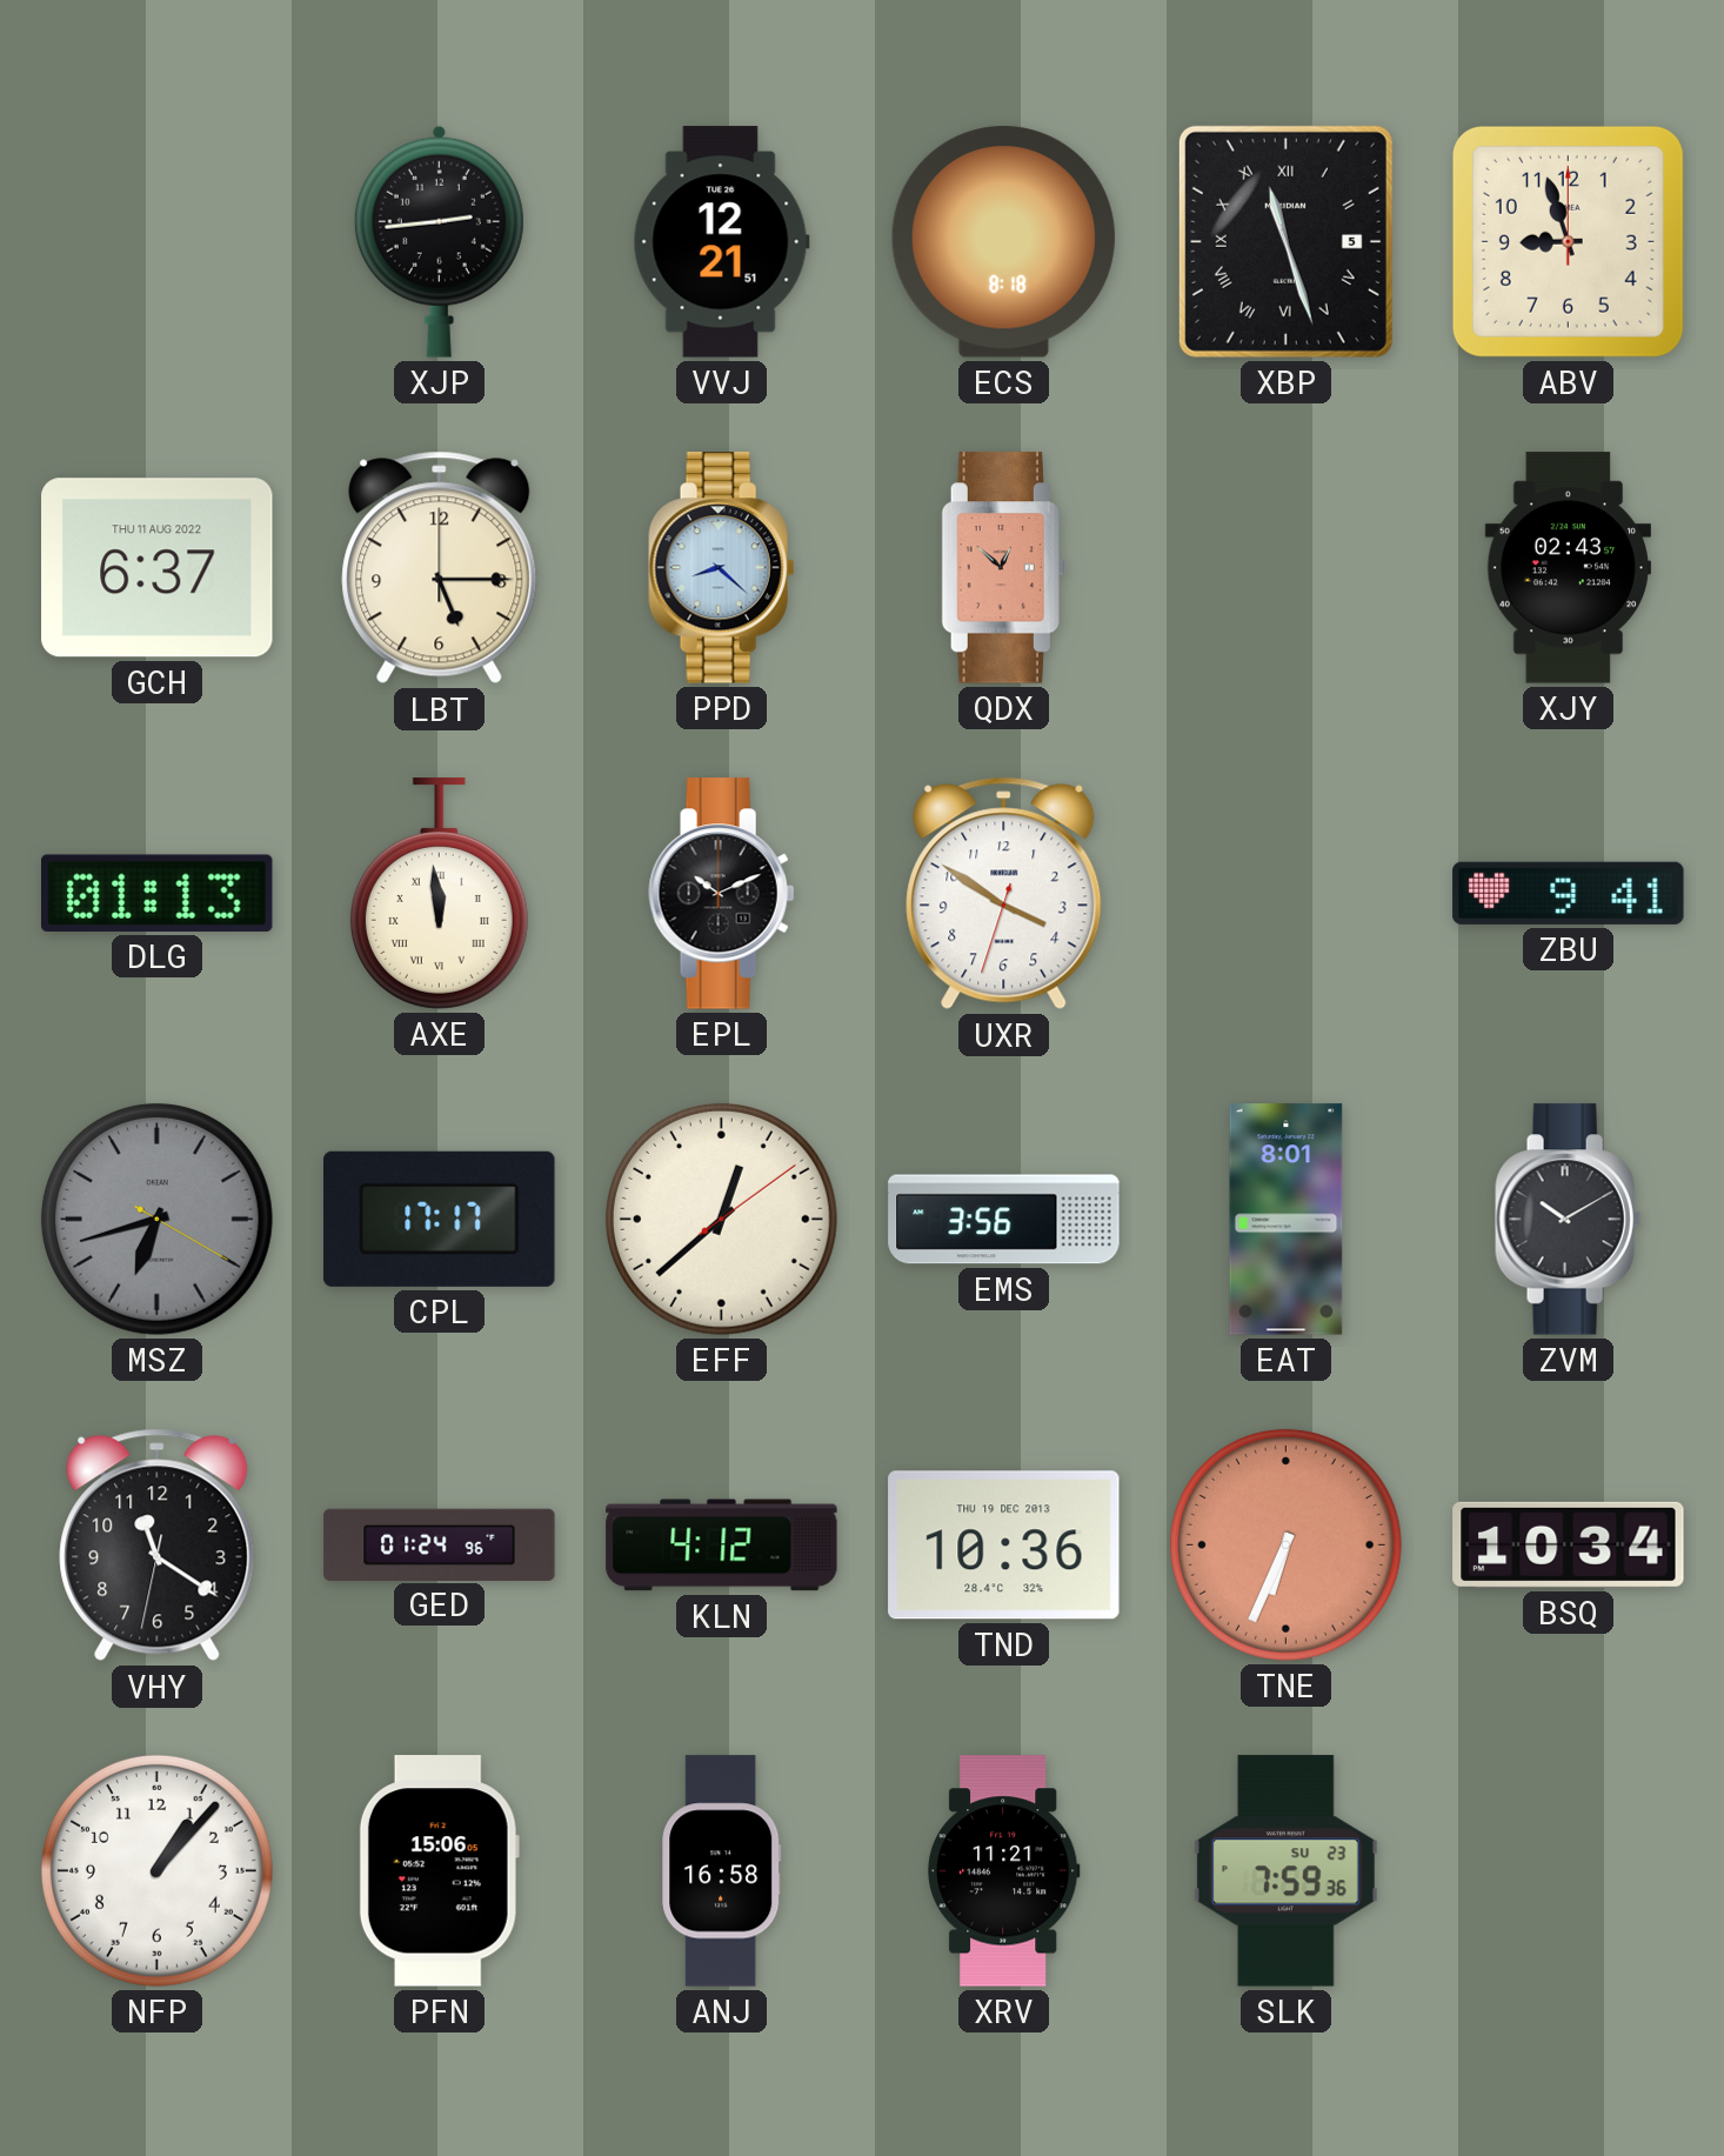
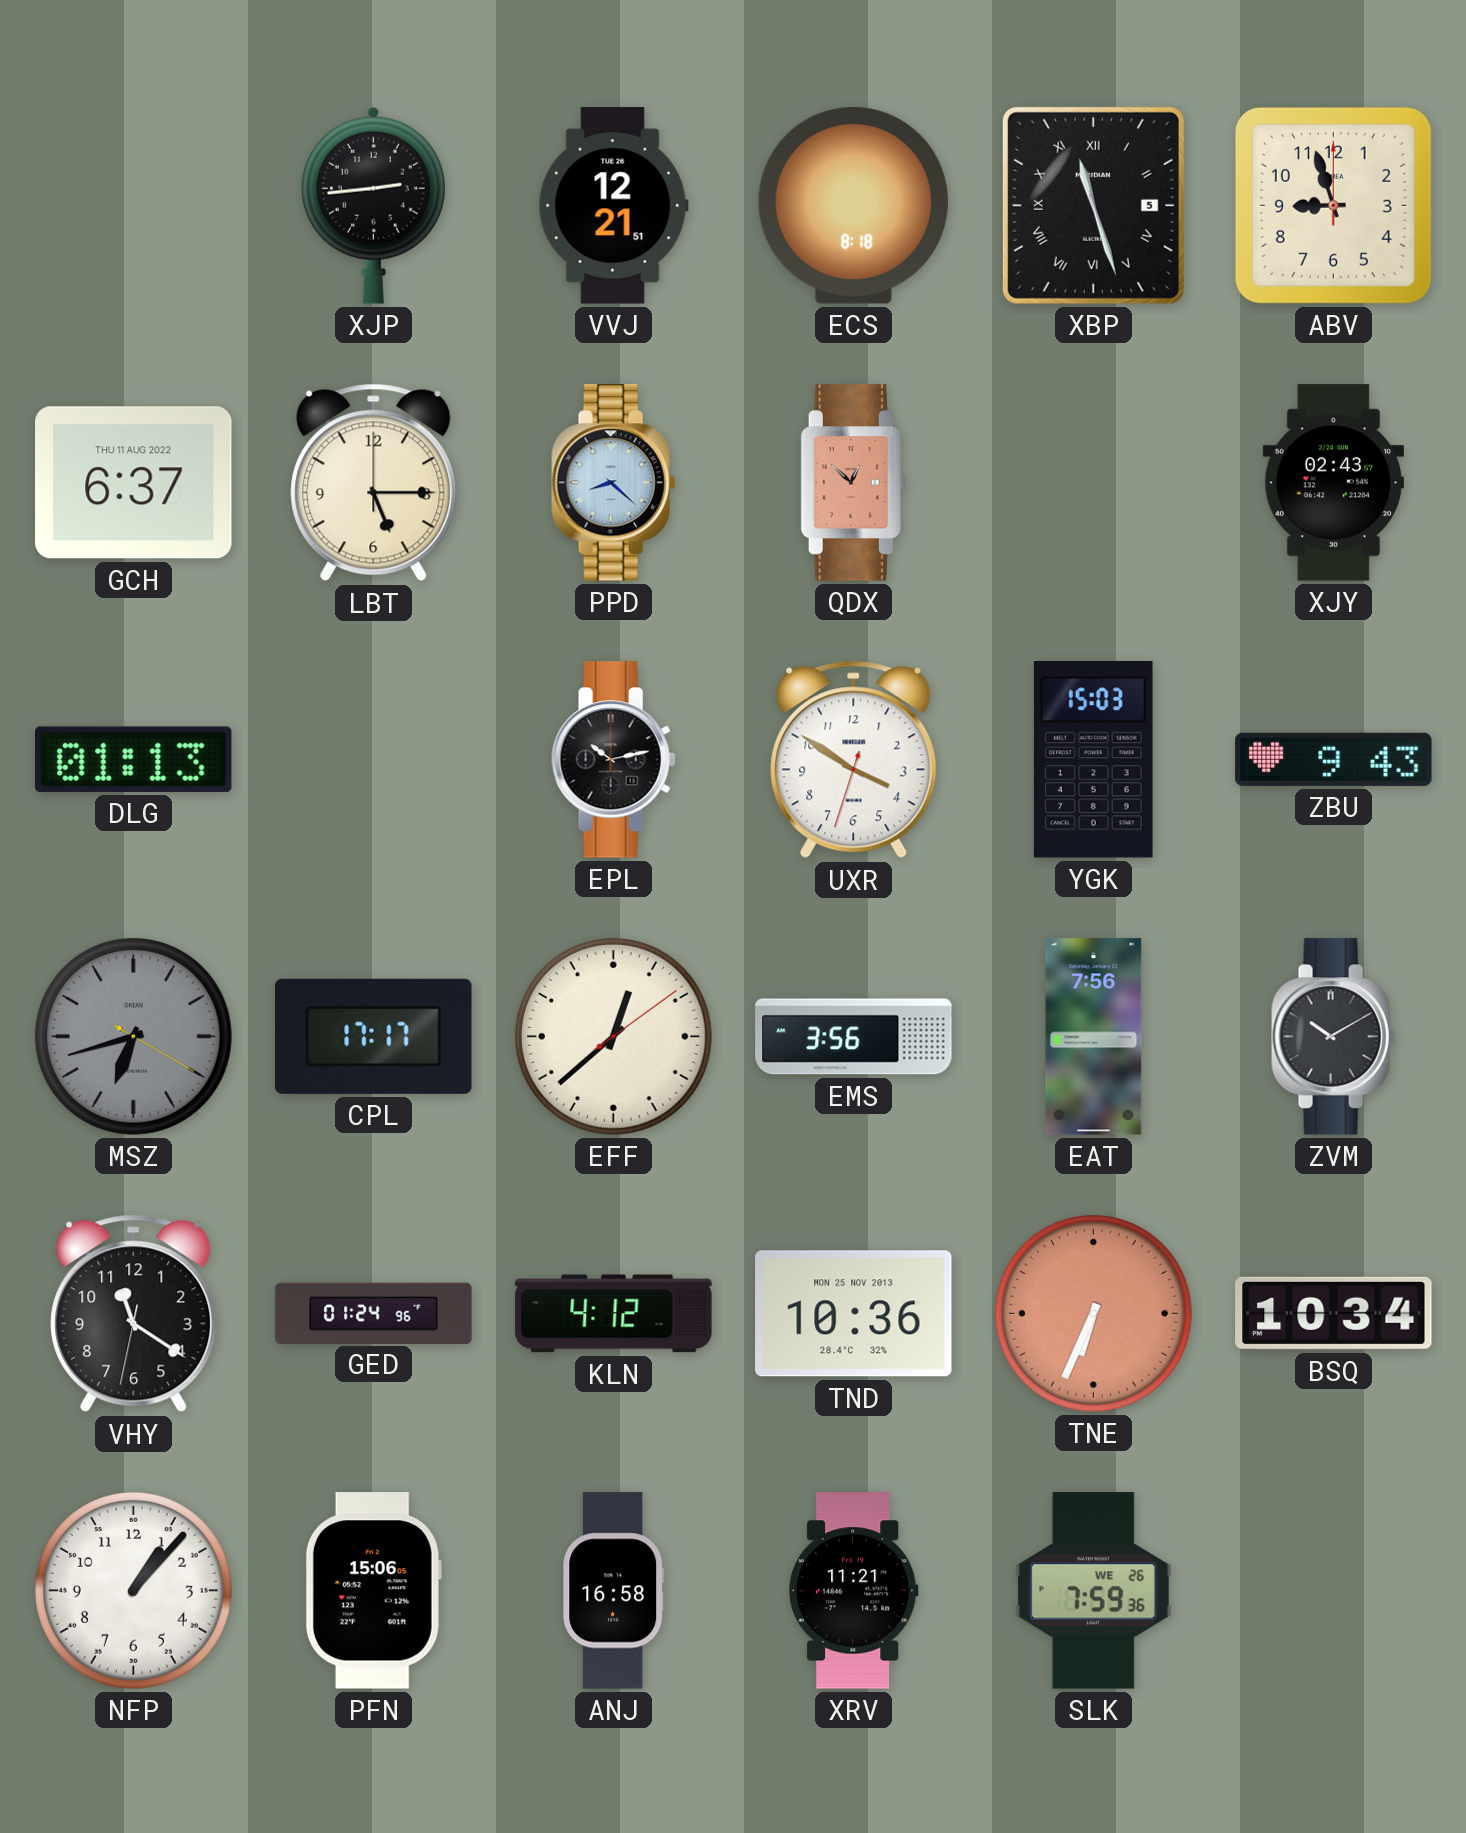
AXE: 11:59 -> none
EPL: 10:11 -> 10:13
YGK: none -> 15:03
ZBU: 9:41 -> 9:43
EAT: 8:01 -> 7:56
TND date: THU 19 DEC 2013 -> MON 25 NOV 2013
SLK date: SU 23 -> WE 26
